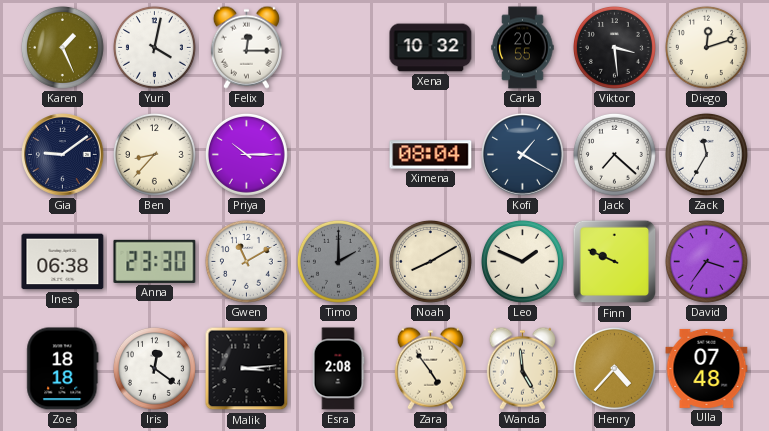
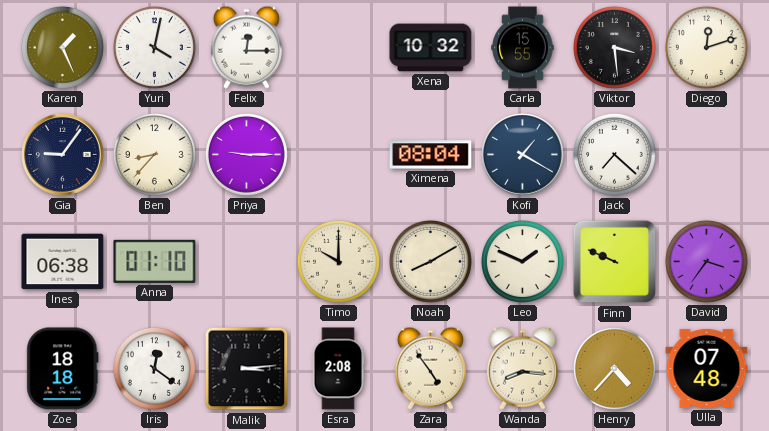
Carla: 20:55 -> 15:55
Gia: 9:09 -> 9:06
Priya: 10:15 -> 9:15
Zack: 11:35 -> none
Anna: 23:30 -> 01:10
Gwen: 11:10 -> none
Timo: 2:00 -> 10:00
Timo dial: grey -> cream
Wanda: 4:59 -> 8:16
